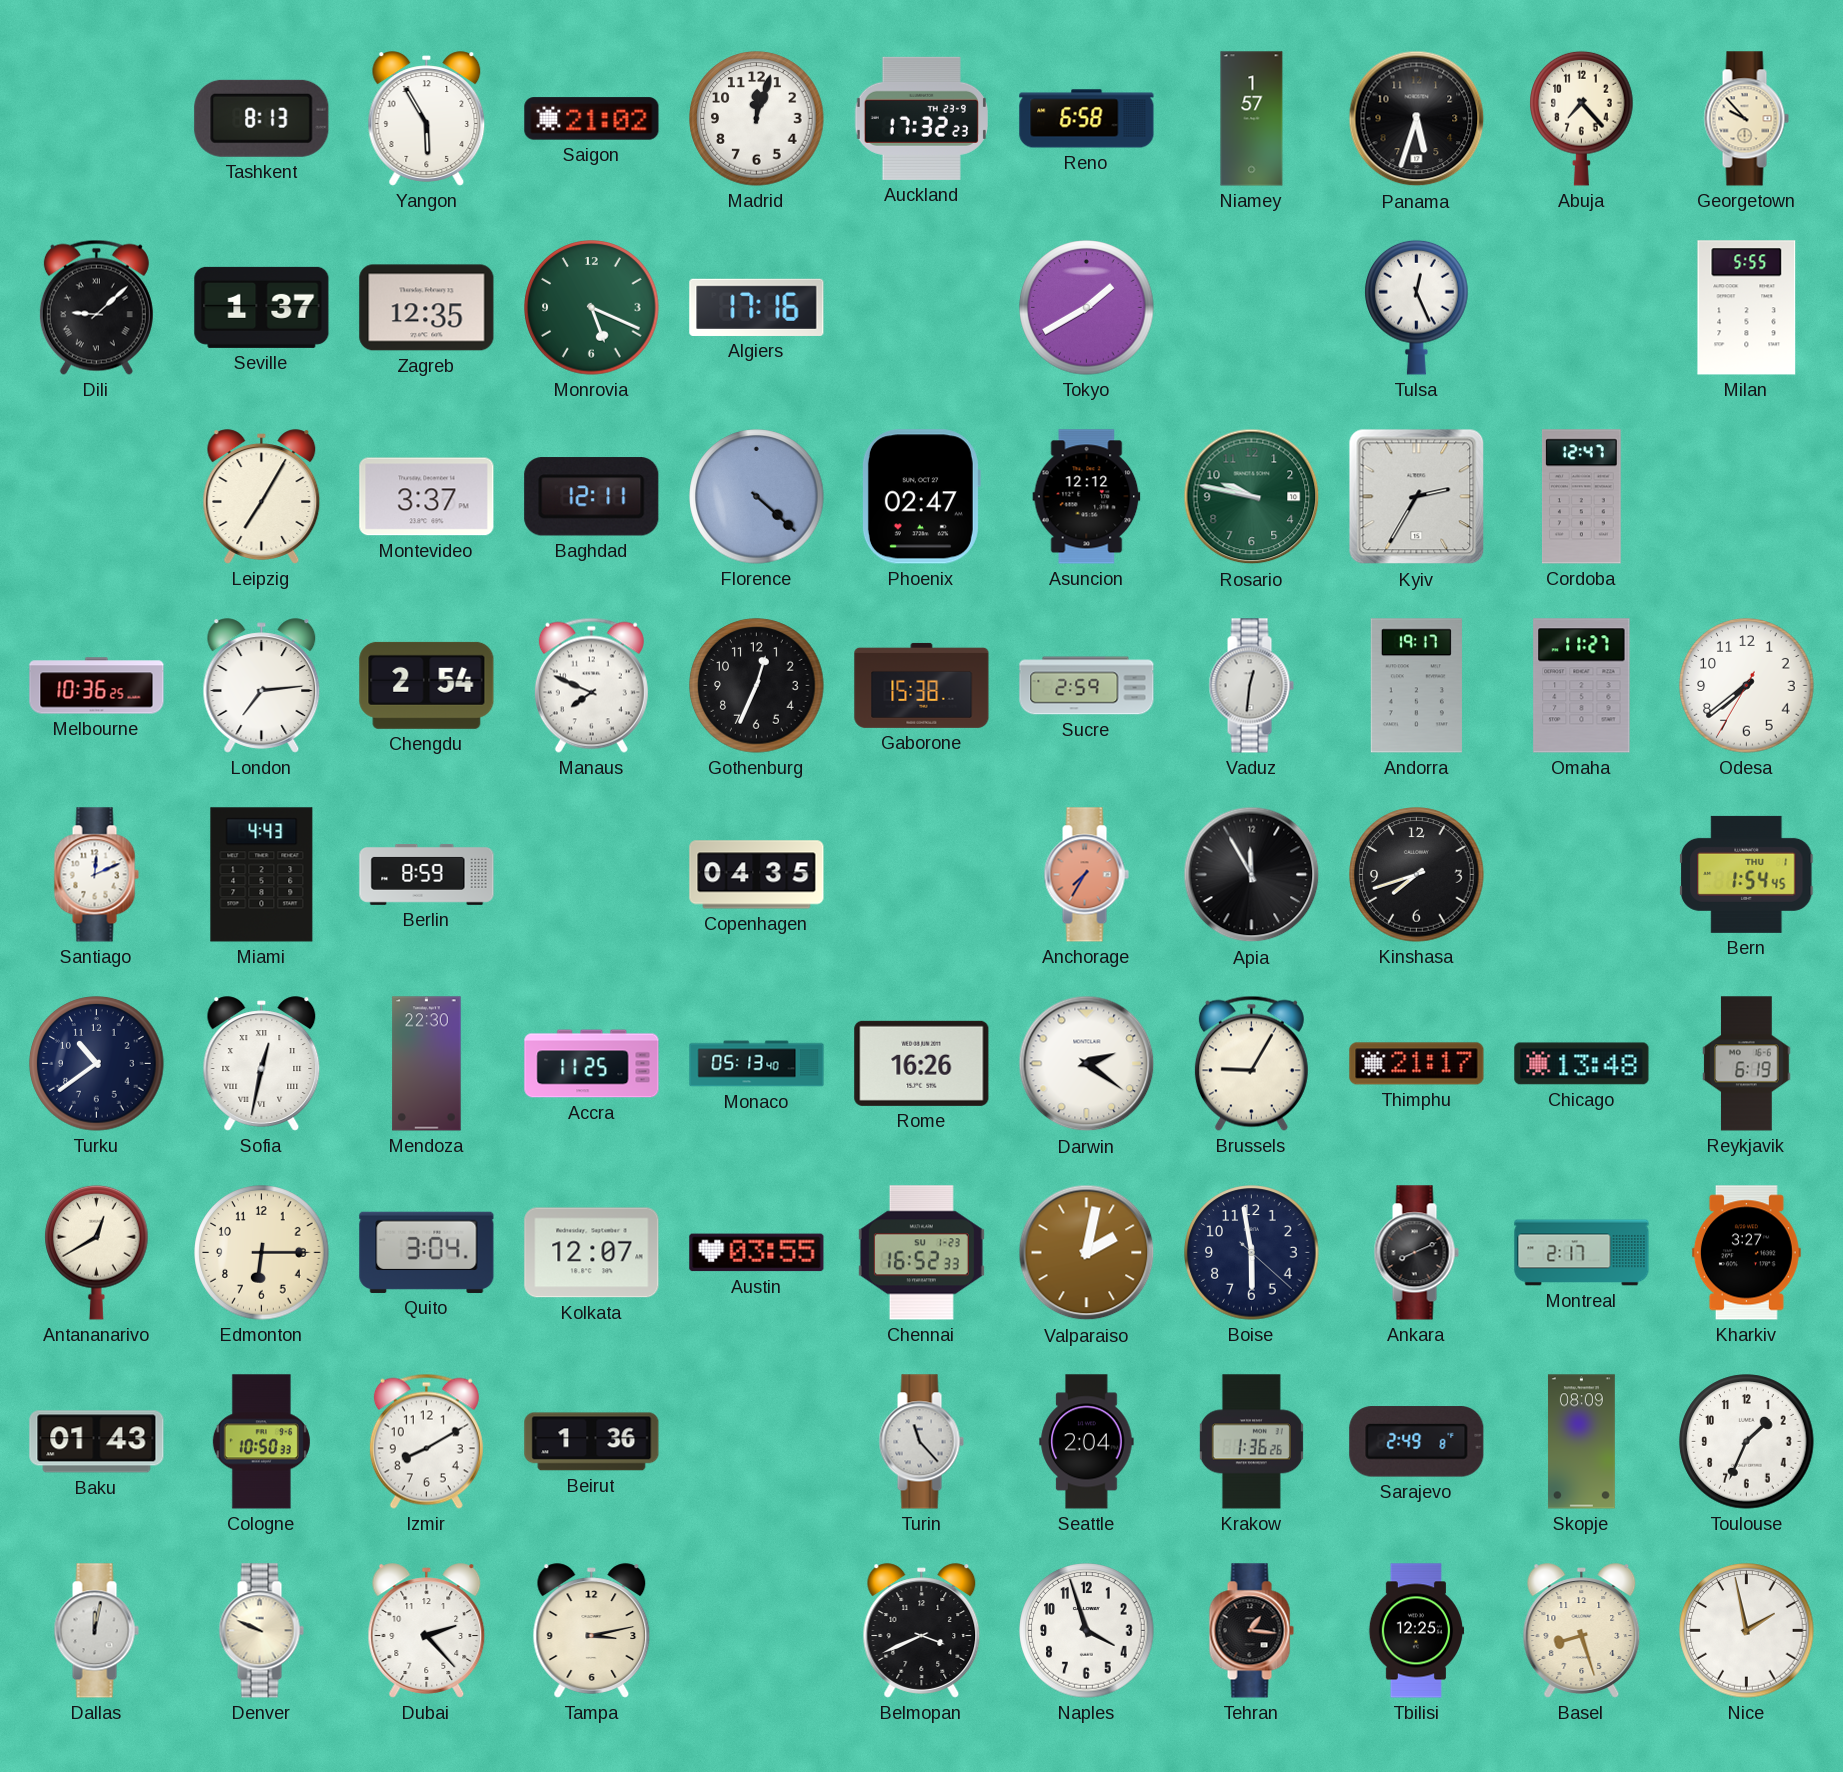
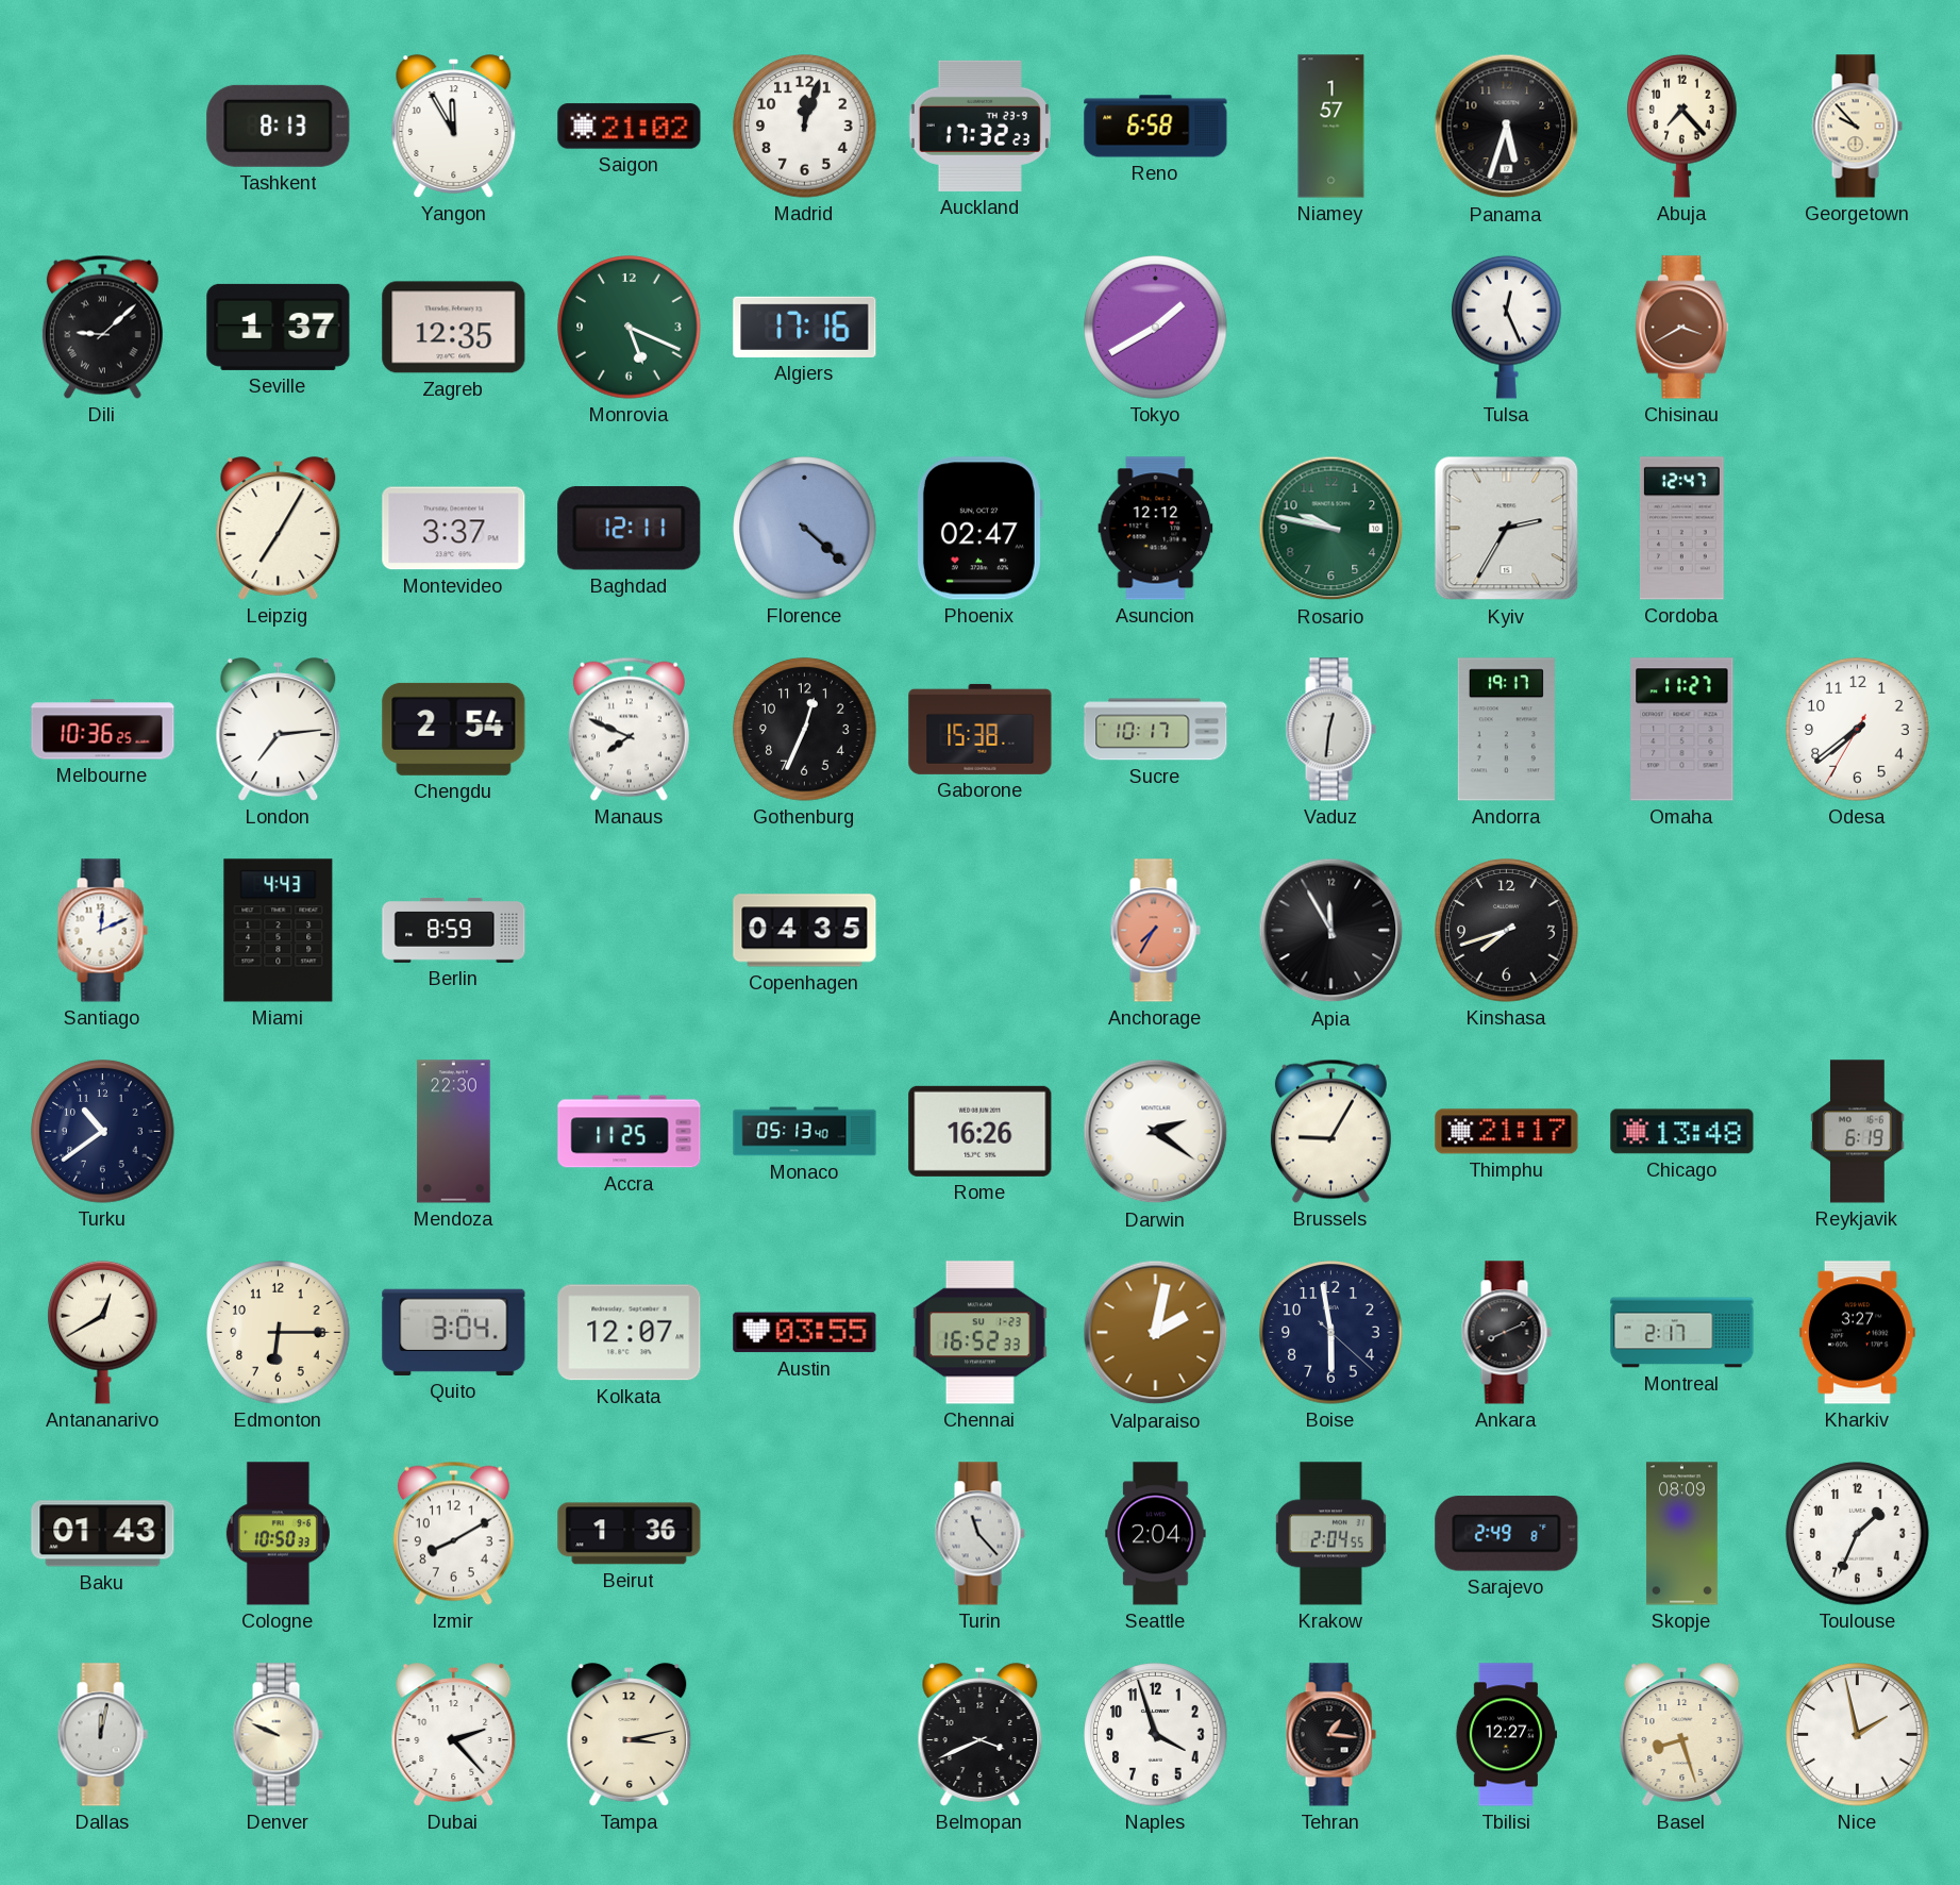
Yangon: 5:55 -> 11:55
Chisinau: none -> 3:40
Milan: 5:55 -> none
Sucre: 2:59 -> 10:17
Bern: 1:54 -> none
Sofia: 12:32 -> none
Krakow: 1:36 -> 2:04
Tbilisi: 12:25 -> 12:27
